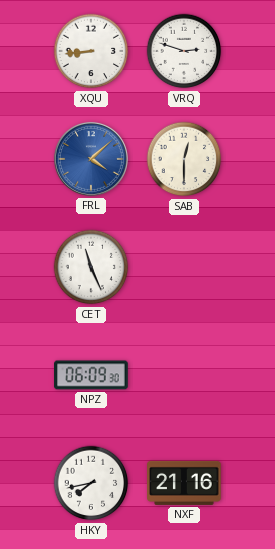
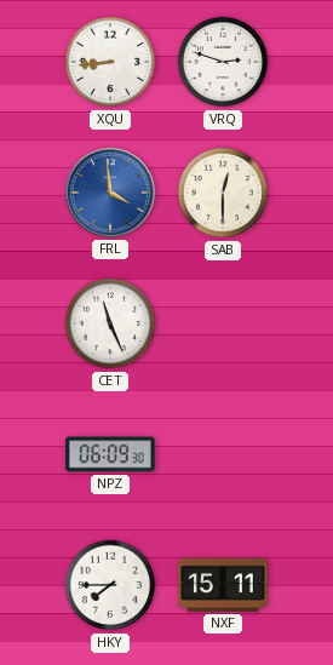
FRL: 4:08 -> 3:59
HKY: 7:43 -> 7:45
NXF: 21:16 -> 15:11
